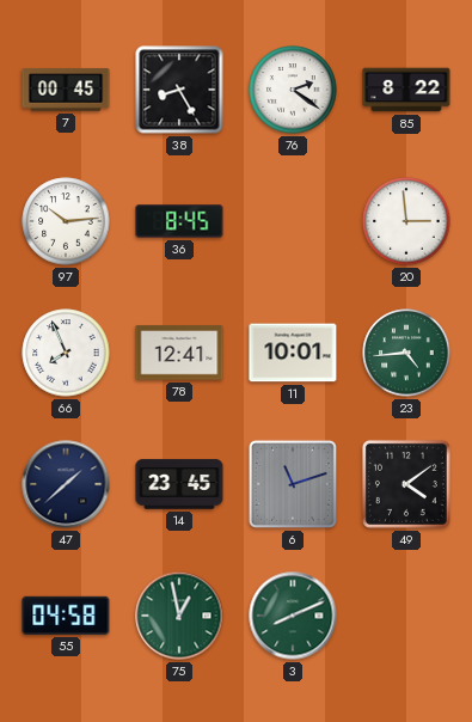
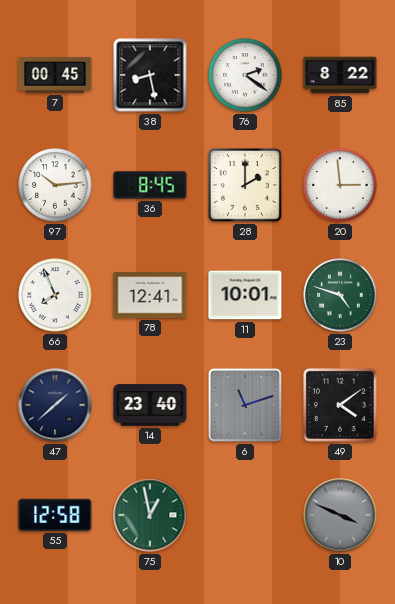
38: 8:25 -> 8:28
28: none -> 2:00
23: 4:44 -> 4:48
14: 23:45 -> 23:40
55: 04:58 -> 12:58
3: 8:11 -> none
10: none -> 3:49
